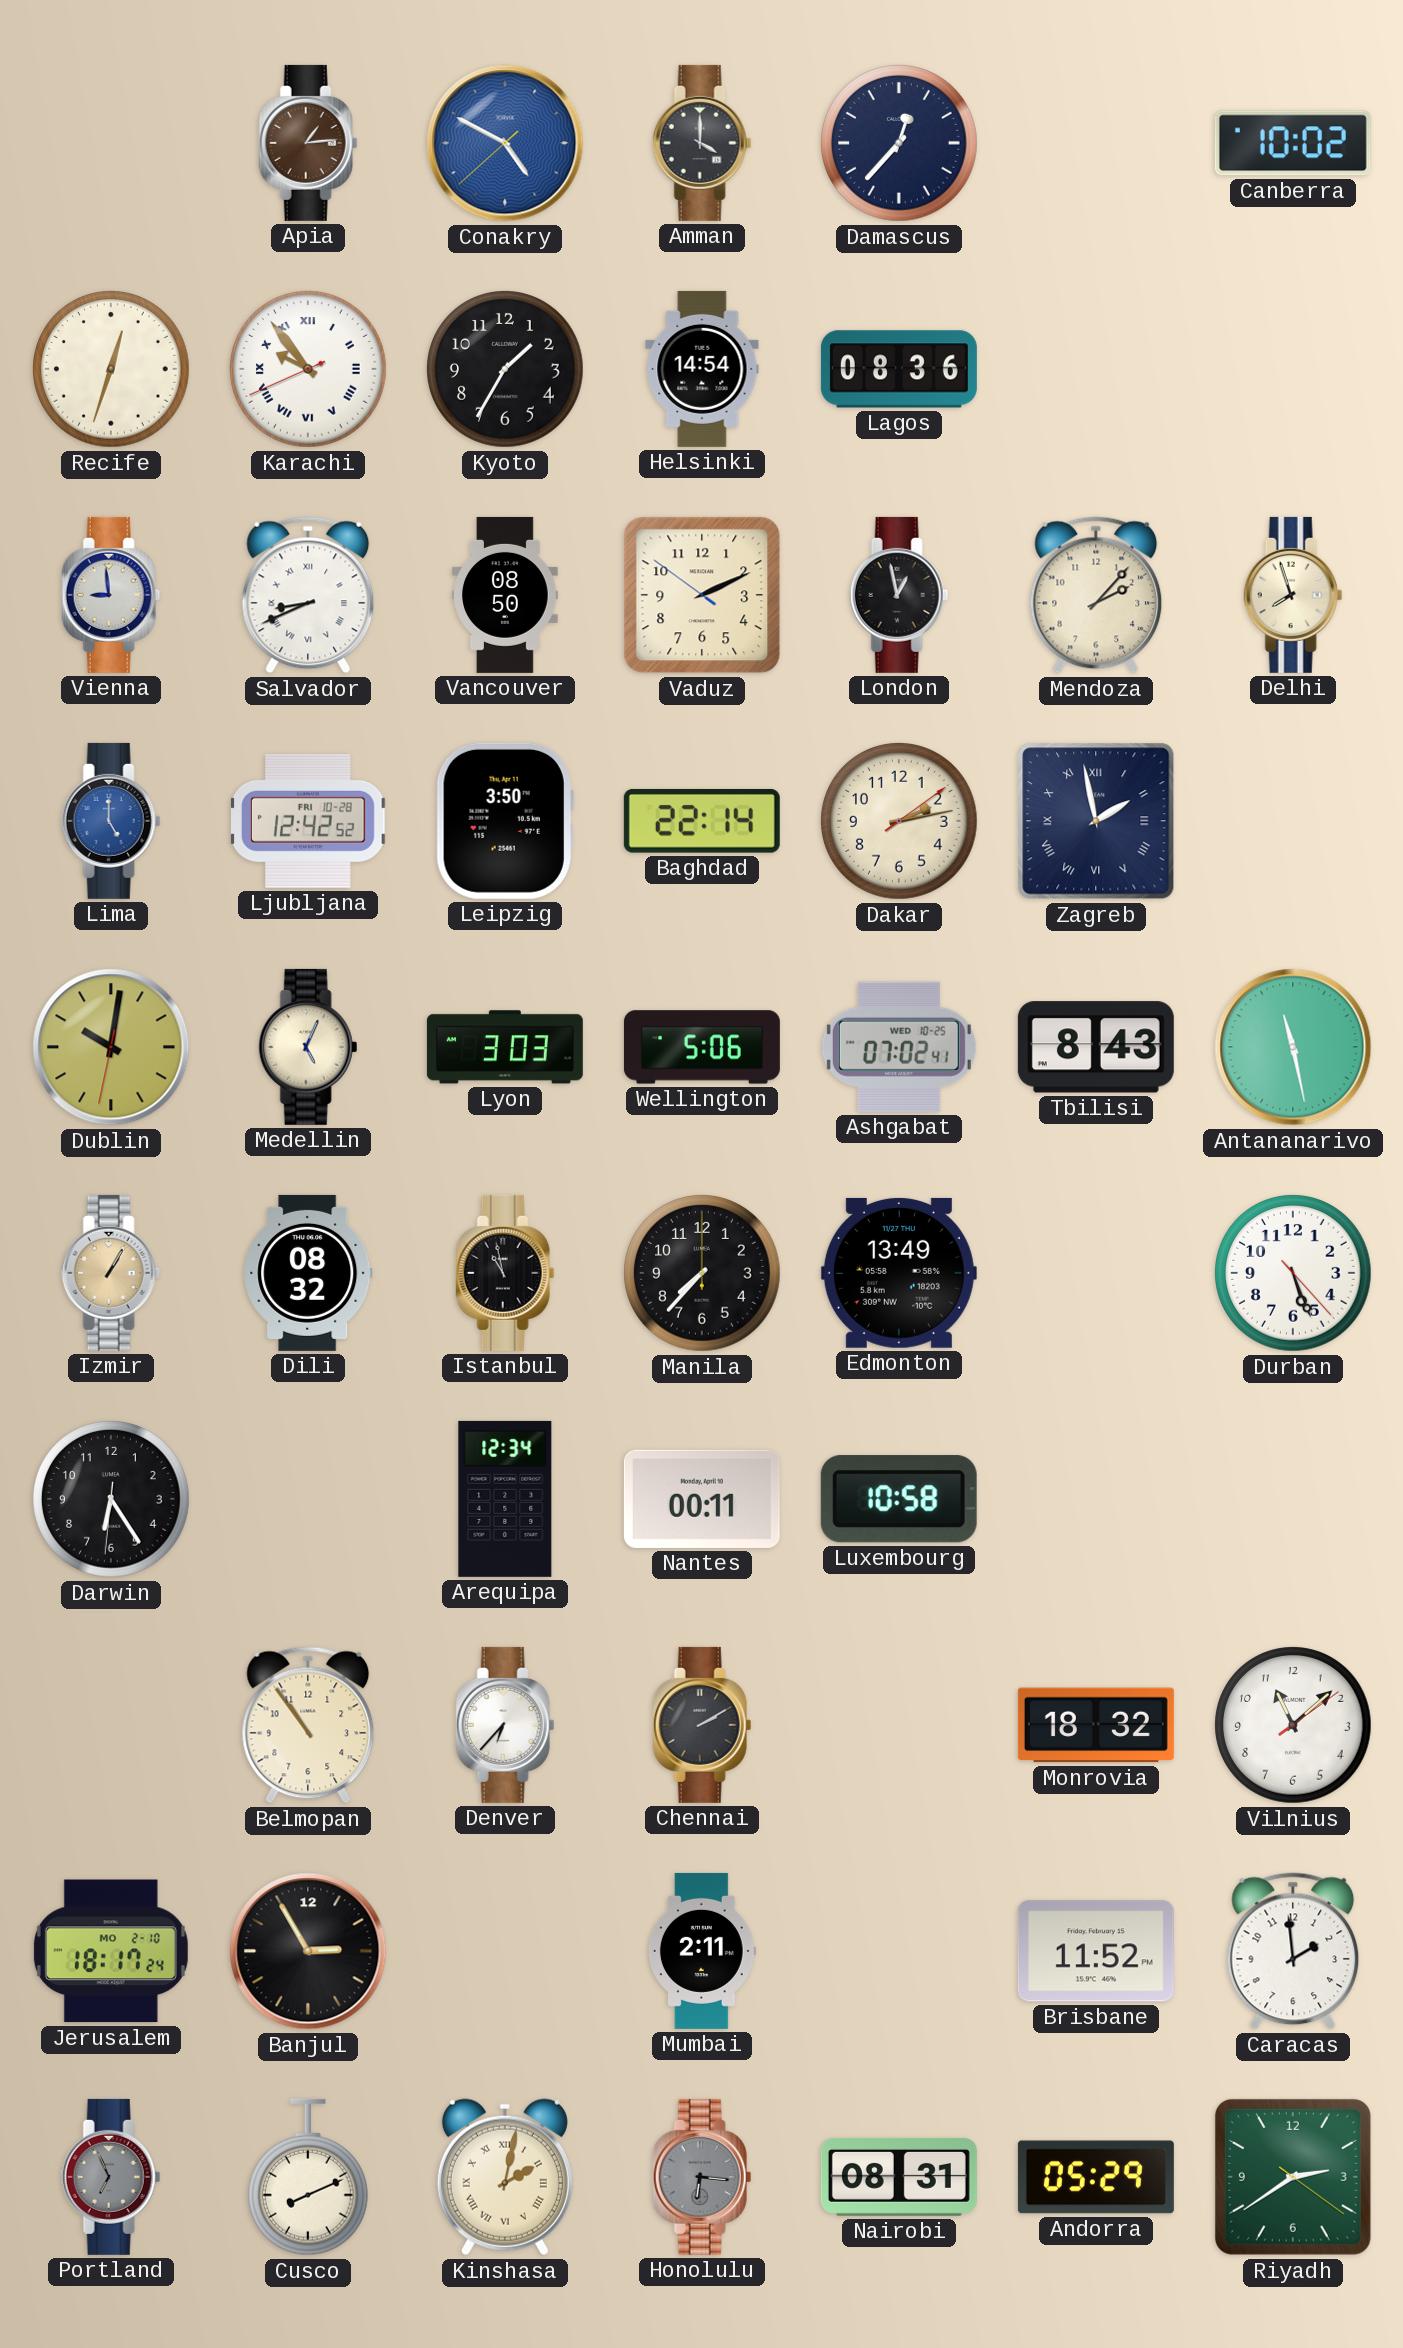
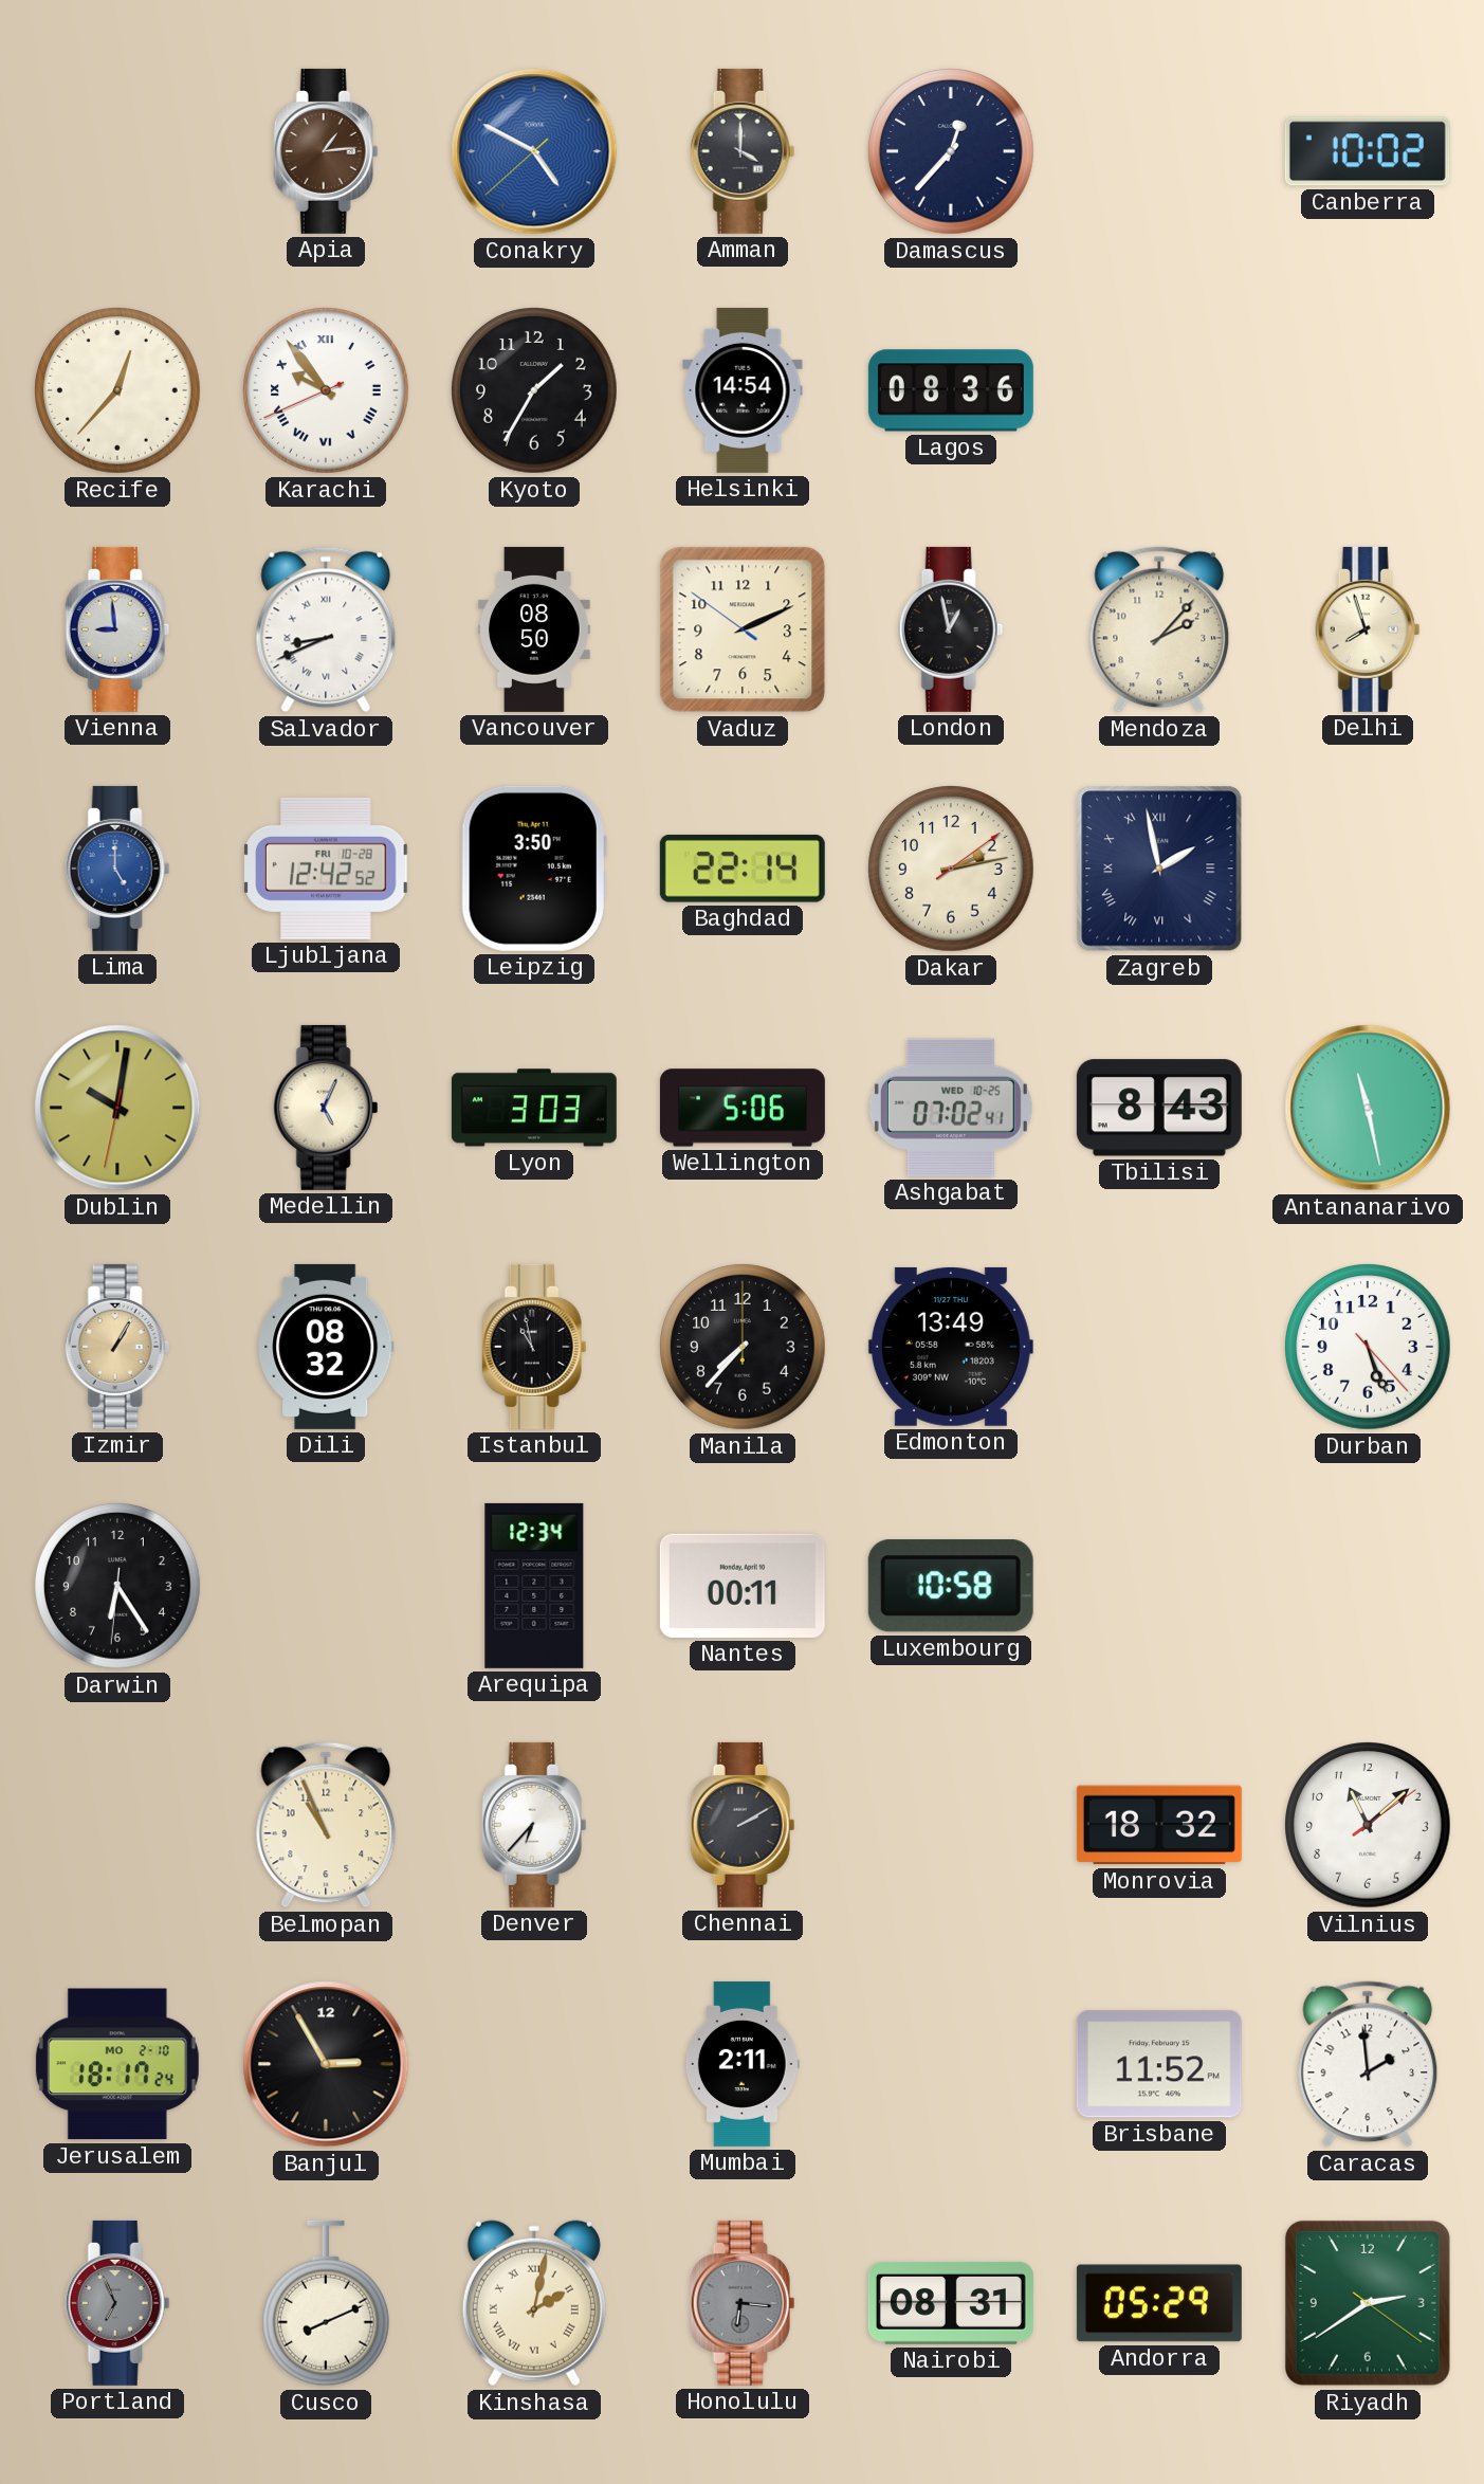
Recife: 12:33 -> 12:37
Belmopan: 10:54 -> 10:56
